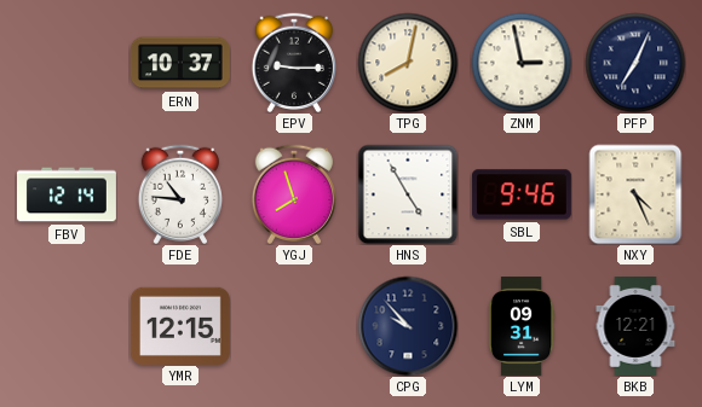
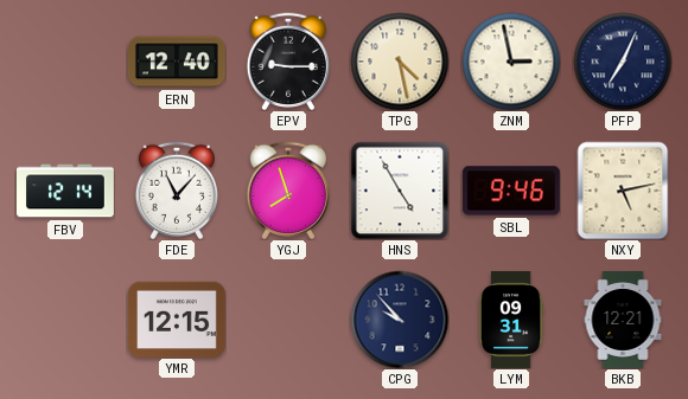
ERN: 10:37 -> 12:40
TPG: 8:02 -> 4:28
FDE: 10:46 -> 11:07
NXY: 4:26 -> 5:13
